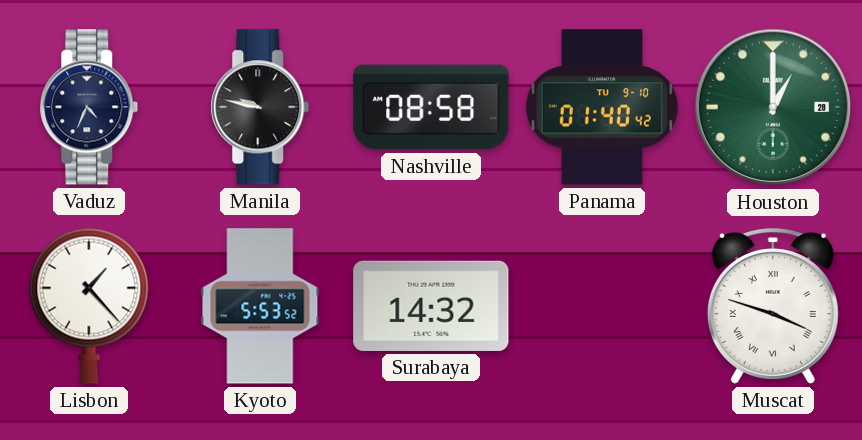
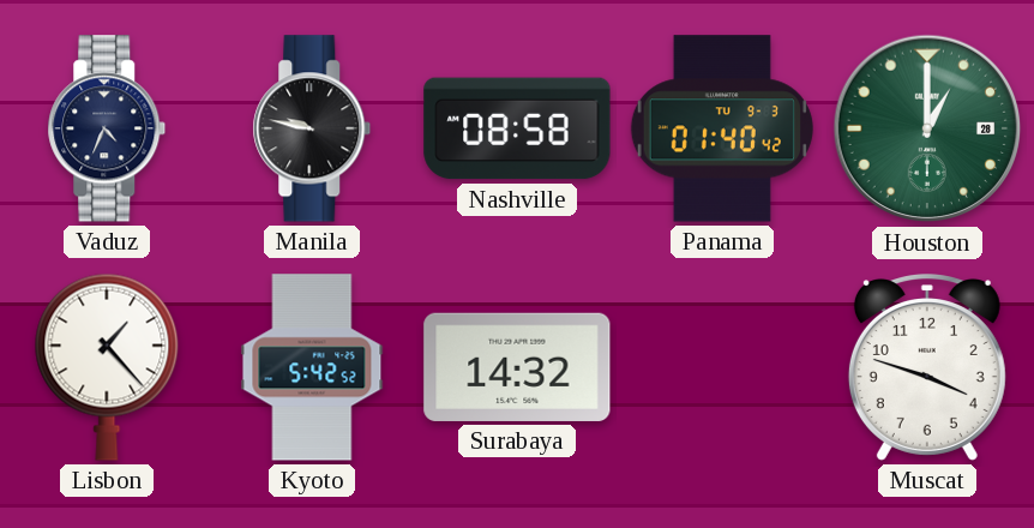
Panama date: TU 9-10 -> TU 9-3
Kyoto: 5:53 -> 5:42
Muscat numerals: Roman -> Arabic
